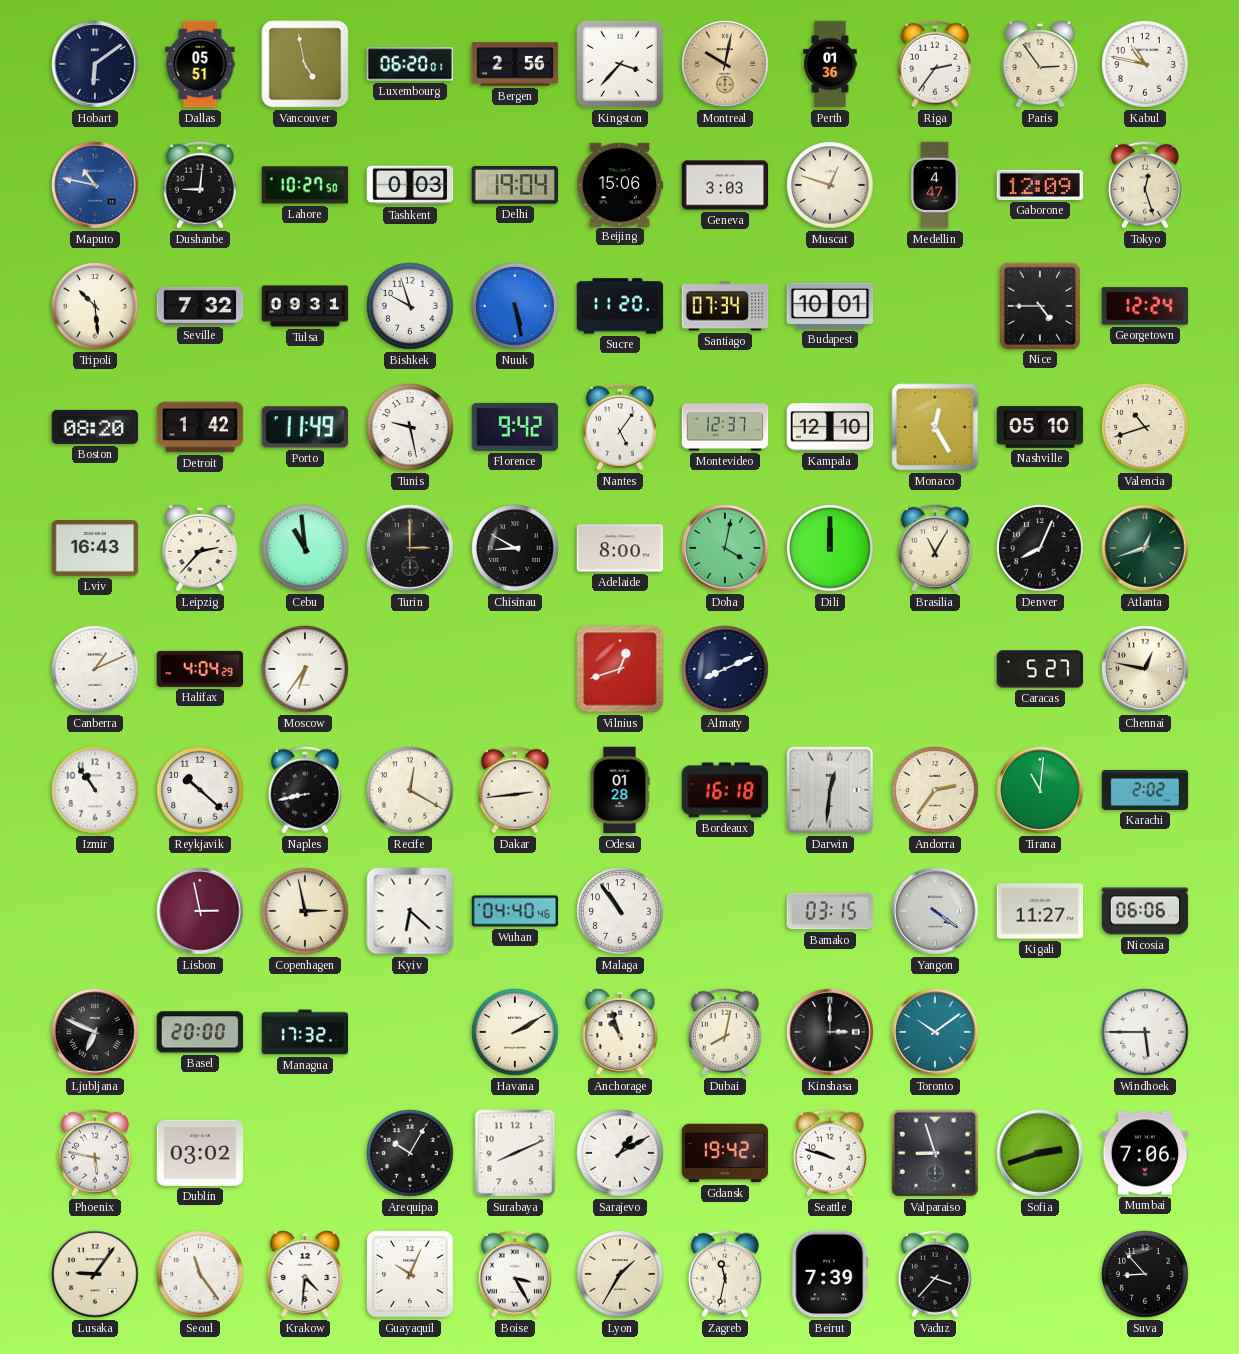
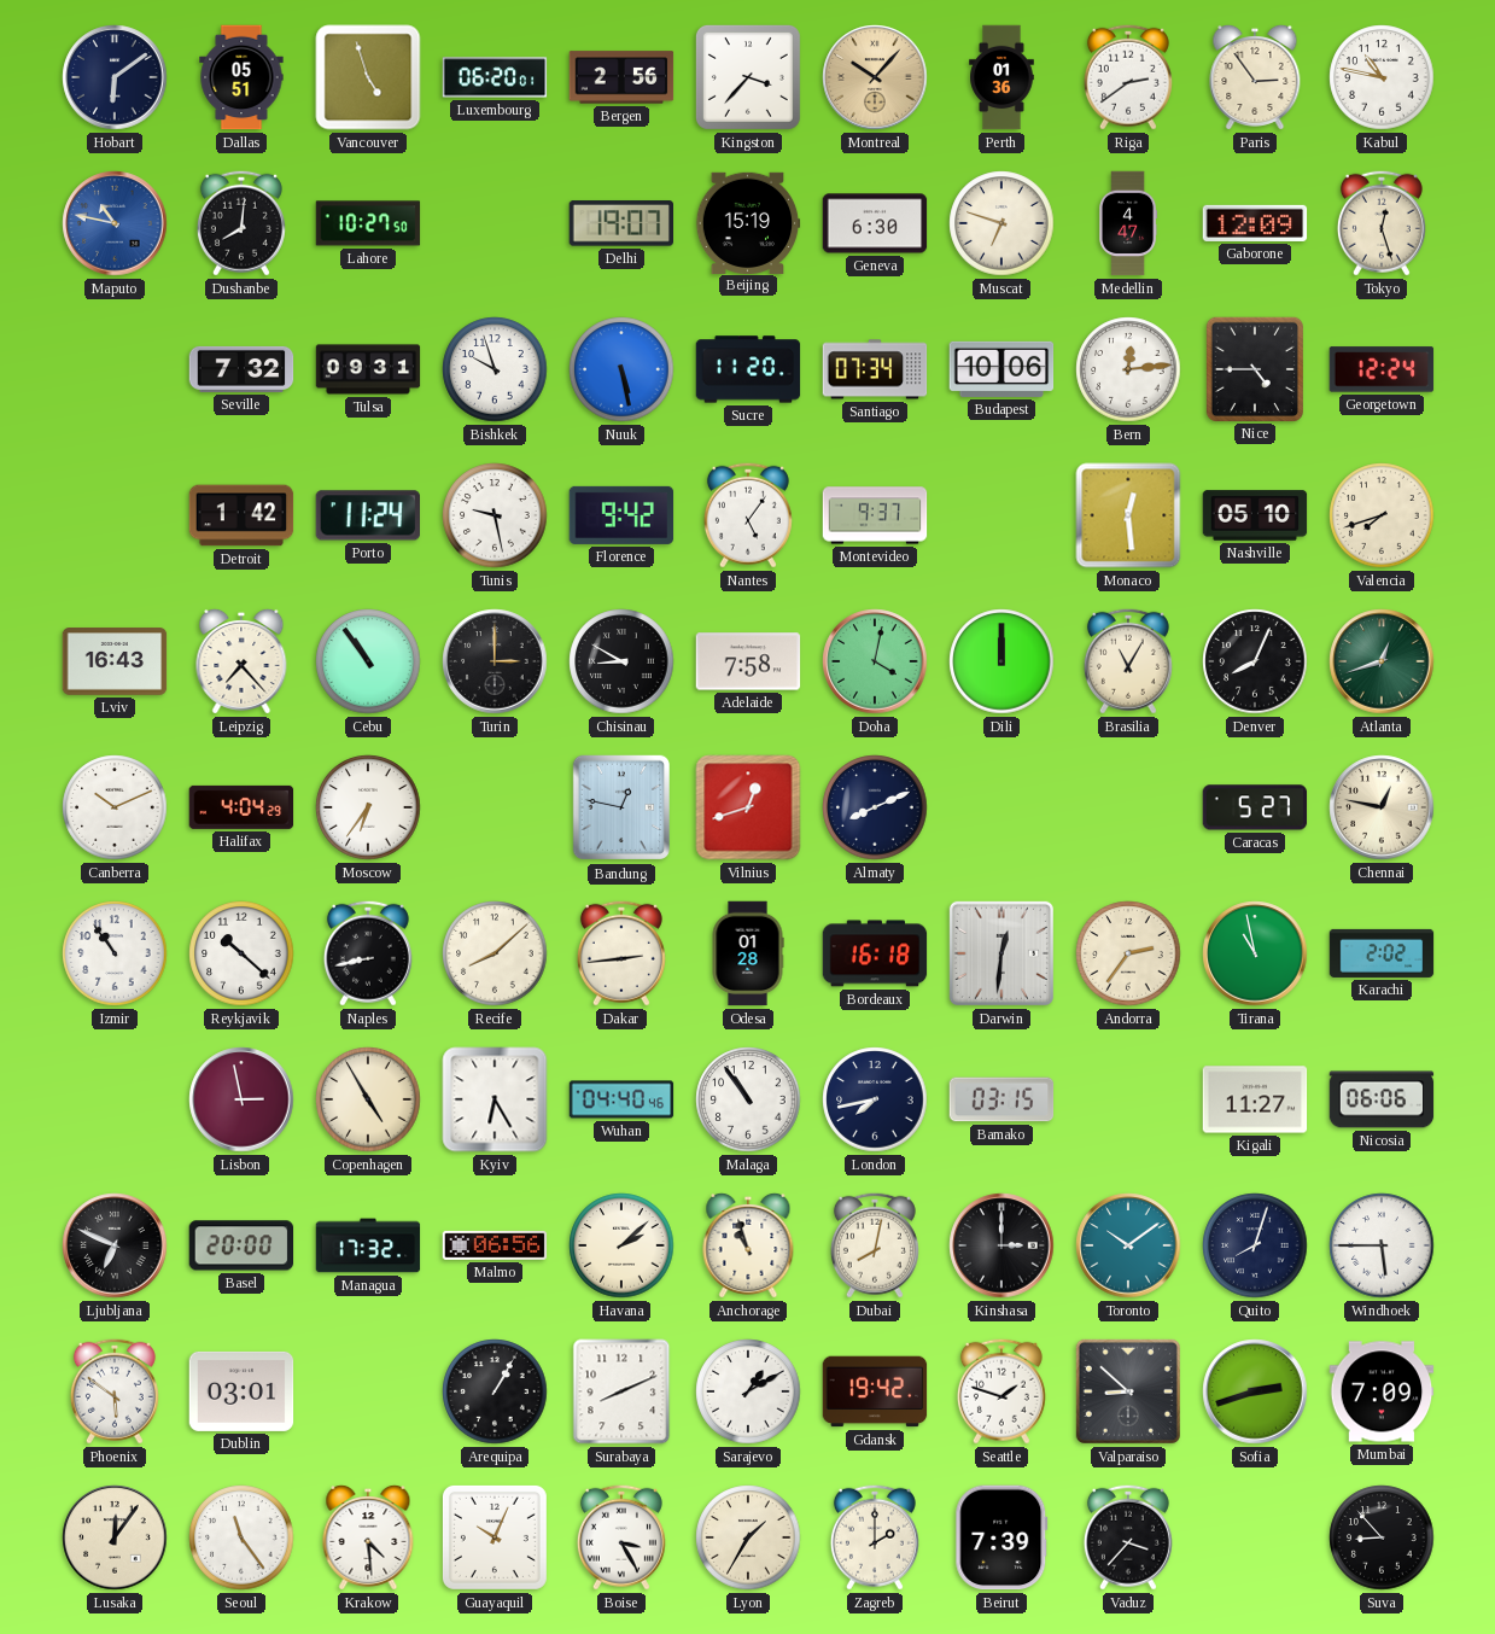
Vancouver: 4:58 -> 4:57
Montreal: 10:02 -> 10:07
Riga: 2:36 -> 2:39
Dushanbe: 9:01 -> 8:01
Tashkent: 0:03 -> none
Delhi: 19:04 -> 19:07
Beijing: 15:06 -> 15:19
Geneva: 3:03 -> 6:30
Muscat: 12:48 -> 6:48
Tripoli: 10:29 -> none
Budapest: 10:01 -> 10:06
Bern: none -> 12:14
Boston: 08:20 -> none
Porto: 11:49 -> 11:24
Montevideo: 12:37 -> 9:37
Kampala: 12:10 -> none
Monaco: 12:25 -> 12:29
Valencia: 10:42 -> 7:42
Leipzig: 2:37 -> 7:23
Cebu: 10:59 -> 10:54
Adelaide: 8:00 -> 7:58
Canberra: 1:11 -> 10:11
Bandung: none -> 12:47
Recife: 12:20 -> 8:08
Tirana: 11:01 -> 10:58
Copenhagen: 2:58 -> 4:55
Kyiv: 6:22 -> 6:25
London: none -> 7:43
Yangon: 4:21 -> none
Malmo: none -> 06:56
Havana: 2:10 -> 2:08
Quito: none -> 8:03
Phoenix: 5:47 -> 5:51
Dublin: 03:02 -> 03:01
Arequipa: 10:05 -> 1:05
Seattle: 9:48 -> 1:48
Valparaiso: 8:57 -> 8:52
Mumbai: 7:06 -> 7:09
Lusaka: 9:06 -> 12:06
Krakow: 4:31 -> 4:29
Zagreb: 11:32 -> 2:00
